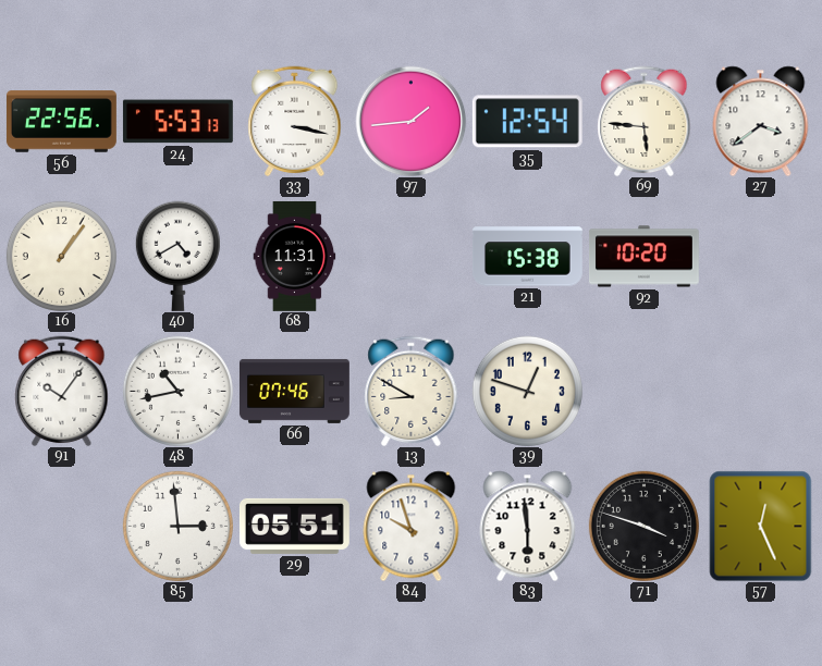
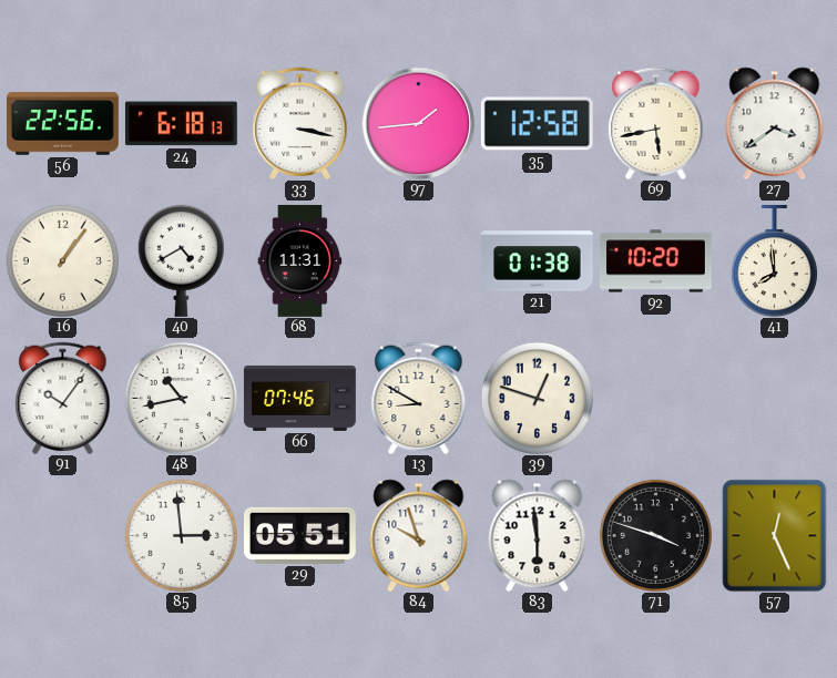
24: 5:53 -> 6:18
35: 12:54 -> 12:58
69: 5:46 -> 5:43
21: 15:38 -> 01:38
41: none -> 7:59
